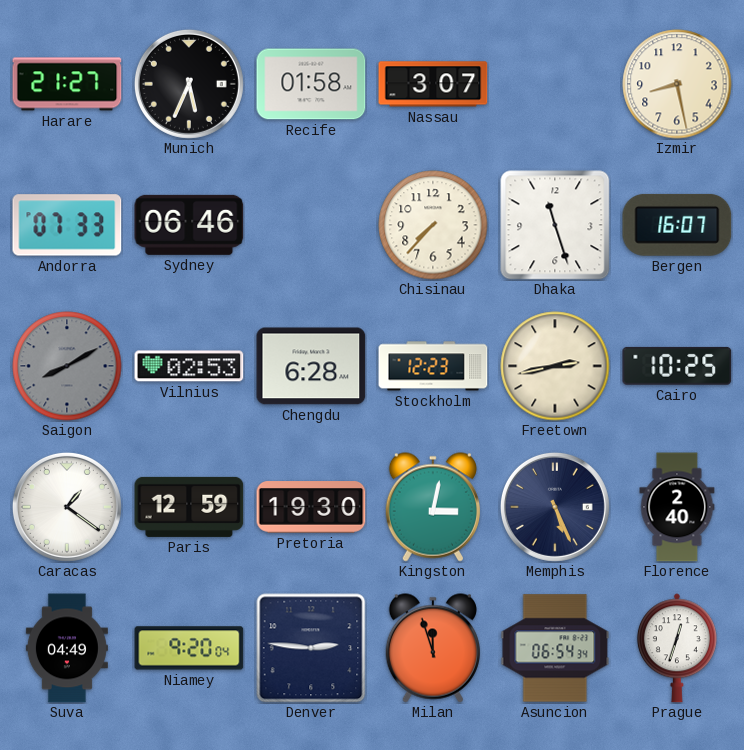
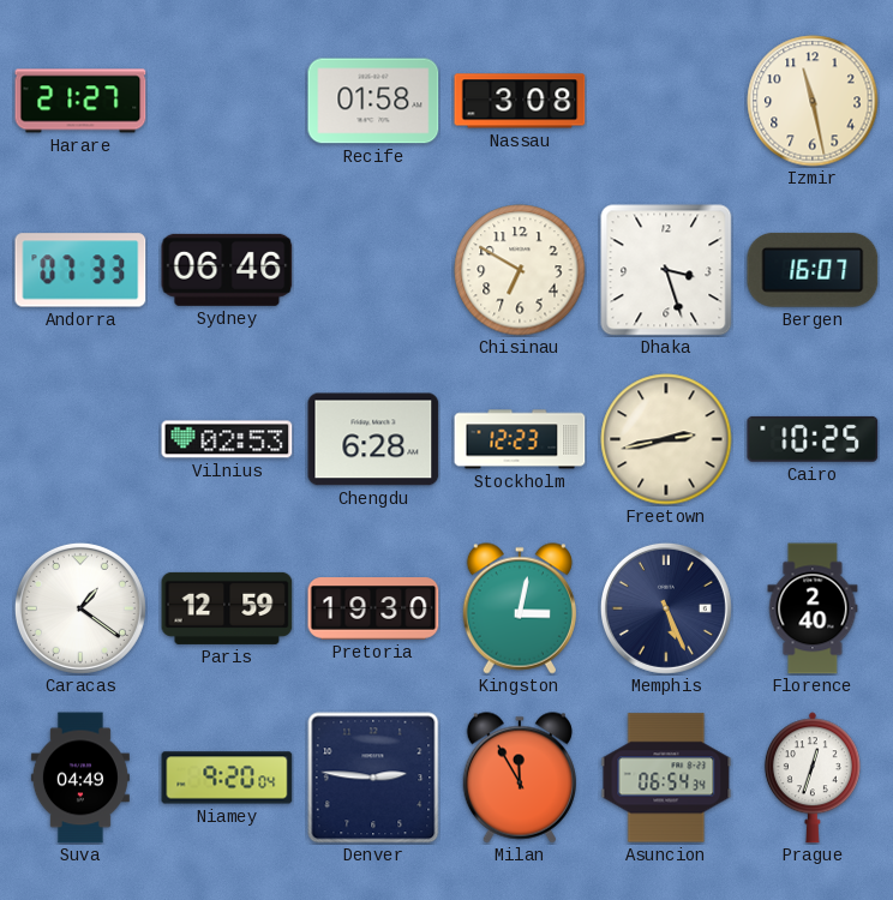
Munich: 5:34 -> none
Nassau: 3:07 -> 3:08
Izmir: 8:28 -> 11:28
Chisinau: 7:37 -> 6:50
Dhaka: 11:27 -> 3:27
Saigon: 8:10 -> none
Milan: 11:57 -> 11:55
